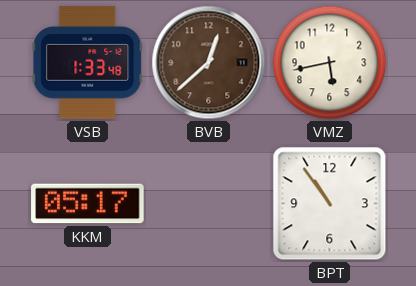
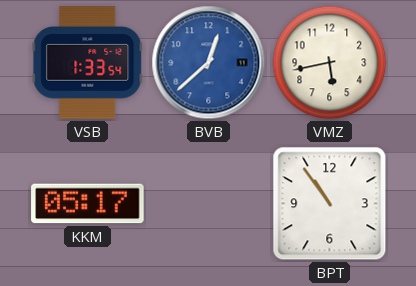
VSB: 1:33:48 -> 1:33:54
BVB dial: brown -> blue
